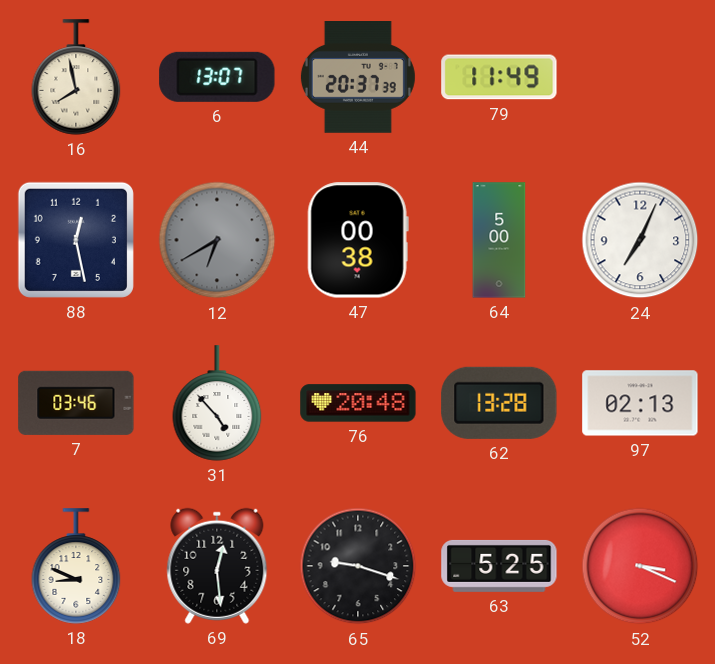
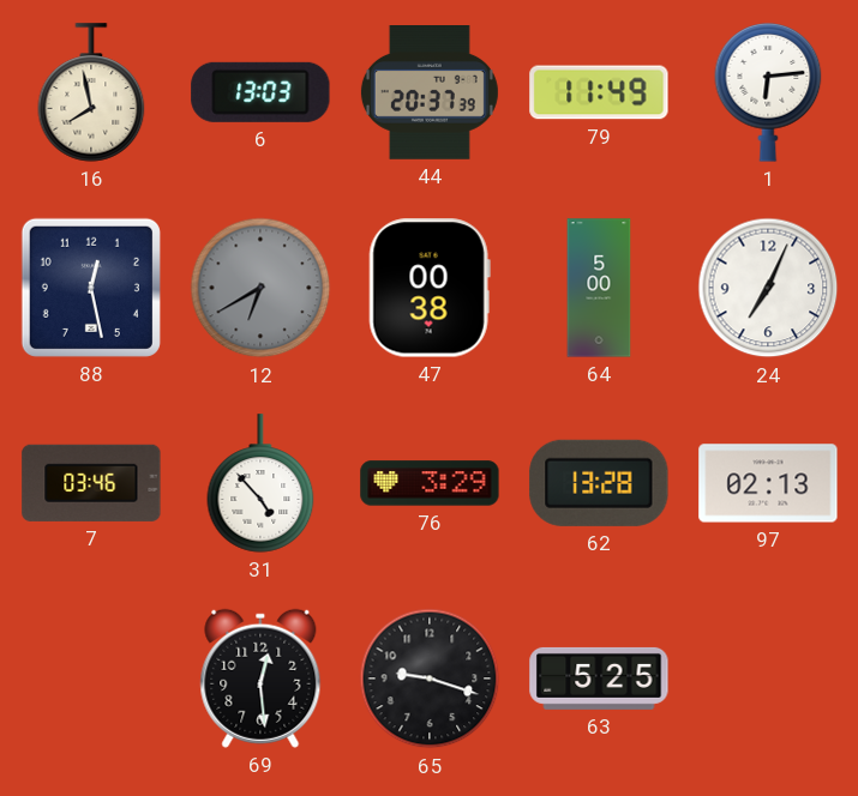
6: 13:07 -> 13:03
1: none -> 6:14
76: 20:48 -> 3:29
18: 8:49 -> none
52: 3:19 -> none
